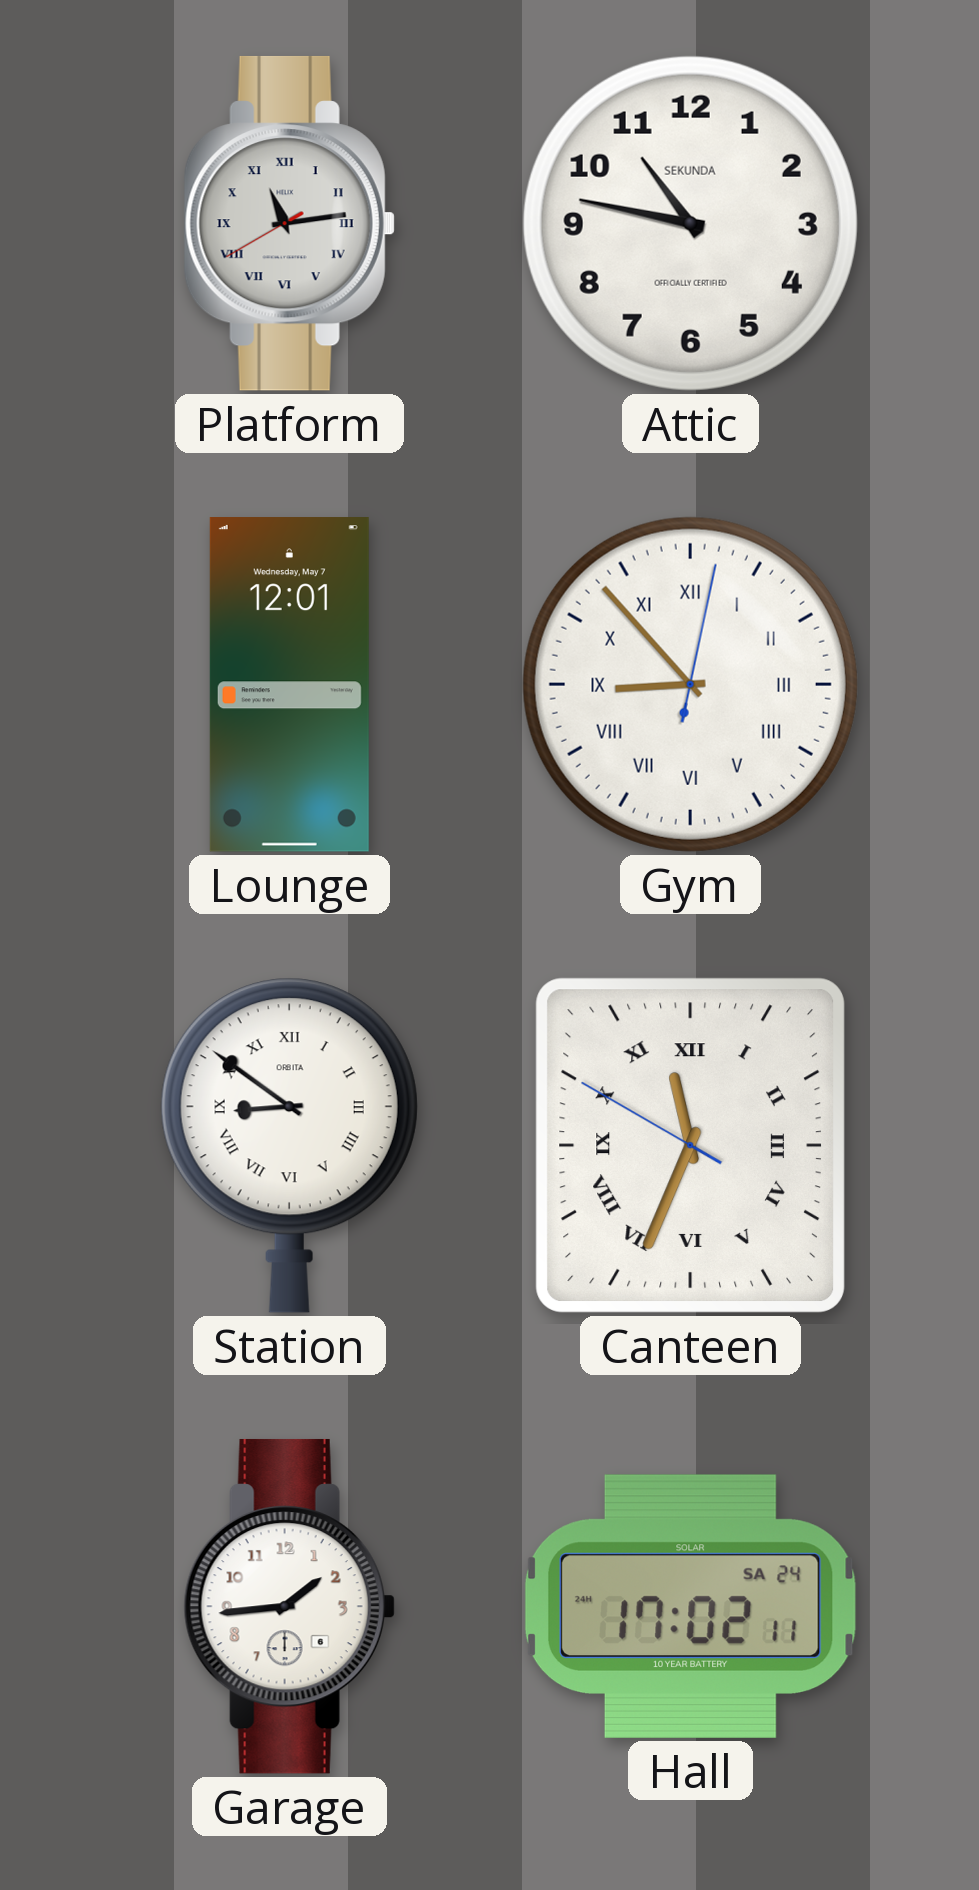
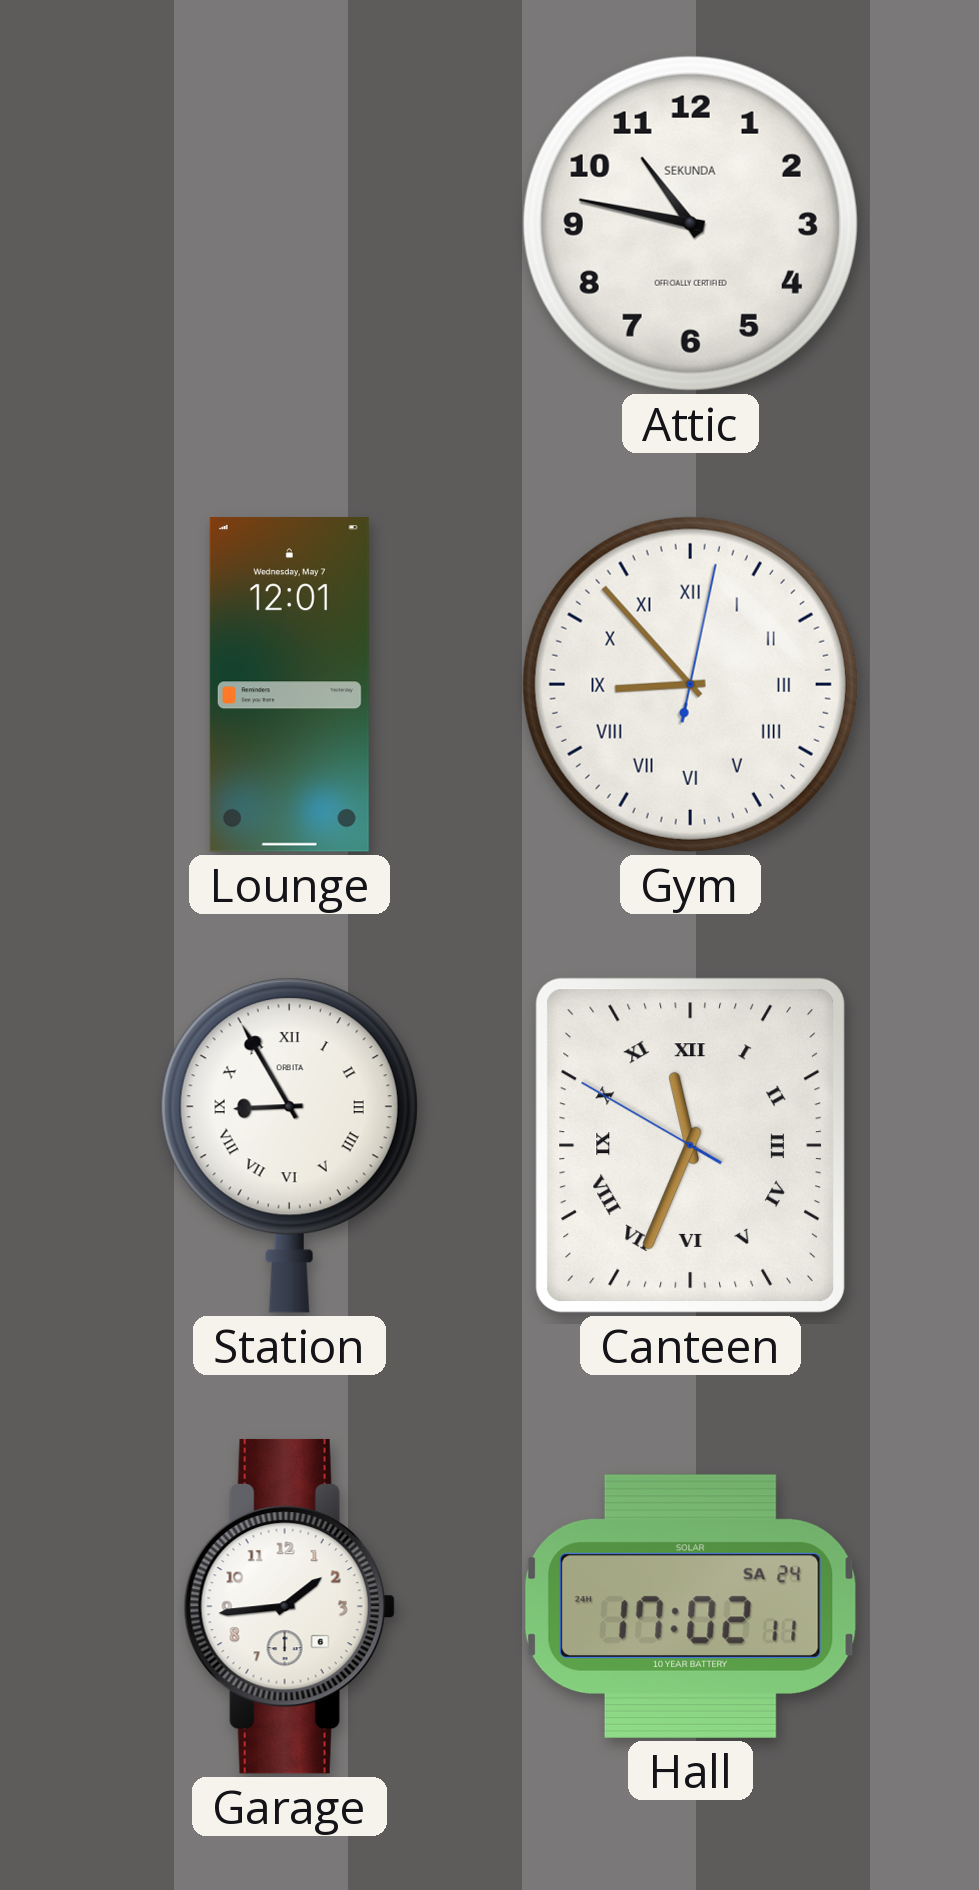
Platform: 11:13 -> none
Station: 8:51 -> 8:55
